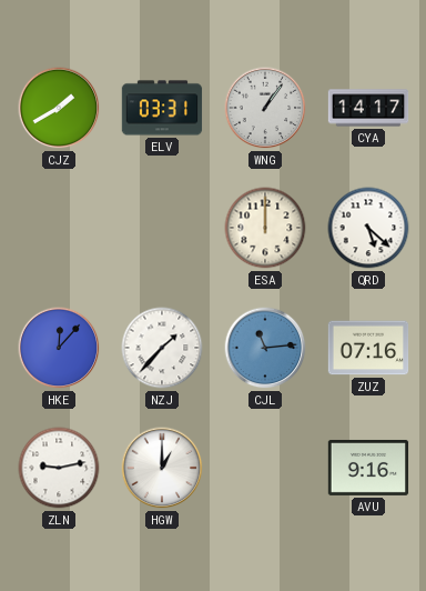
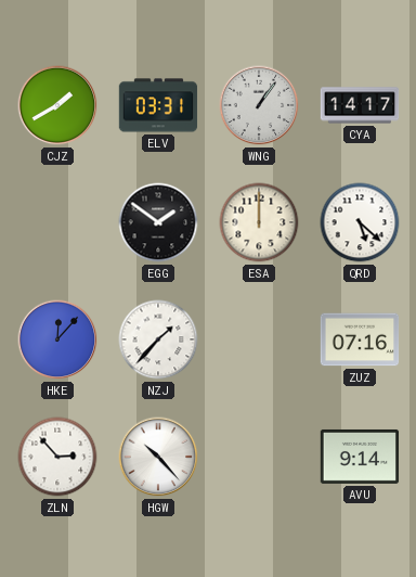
EGG: none -> 1:51
CJL: 11:14 -> none
ZLN: 9:13 -> 2:53
HGW: 1:00 -> 10:23
AVU: 9:16 -> 9:14
